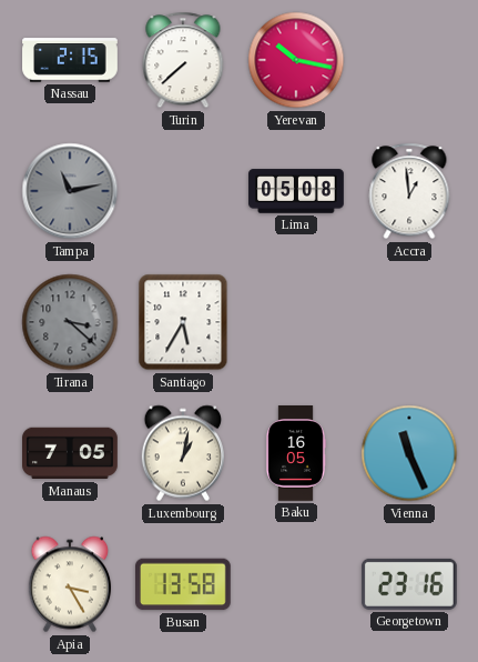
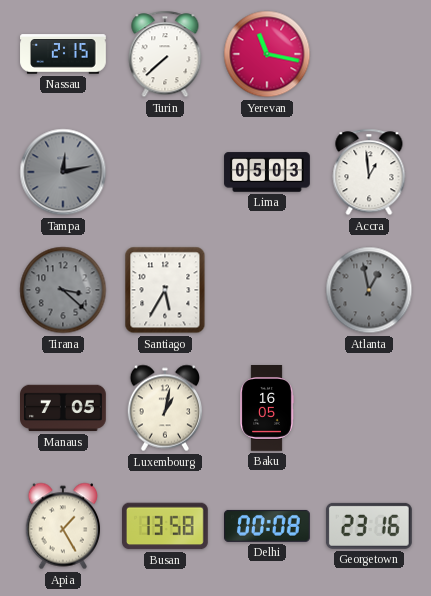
Yerevan: 10:17 -> 11:17
Tampa: 11:13 -> 12:13
Lima: 05:08 -> 05:03
Atlanta: none -> 12:58
Vienna: 11:26 -> none
Apia: 3:25 -> 1:25
Delhi: none -> 00:08
